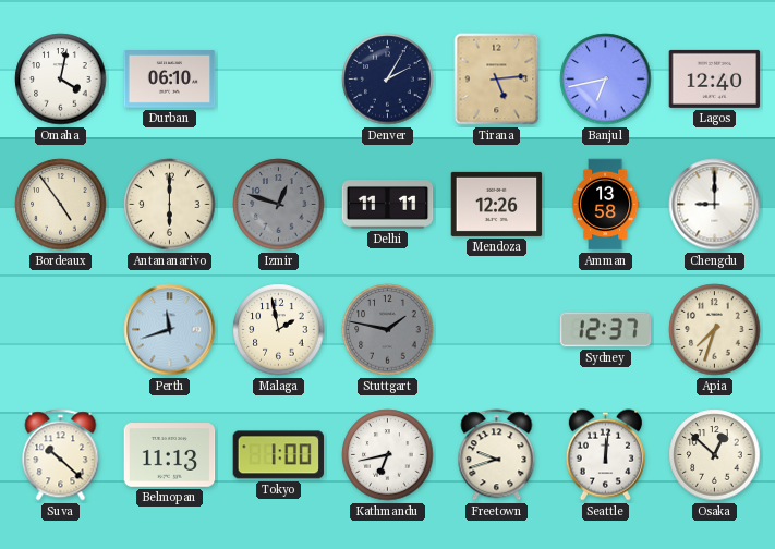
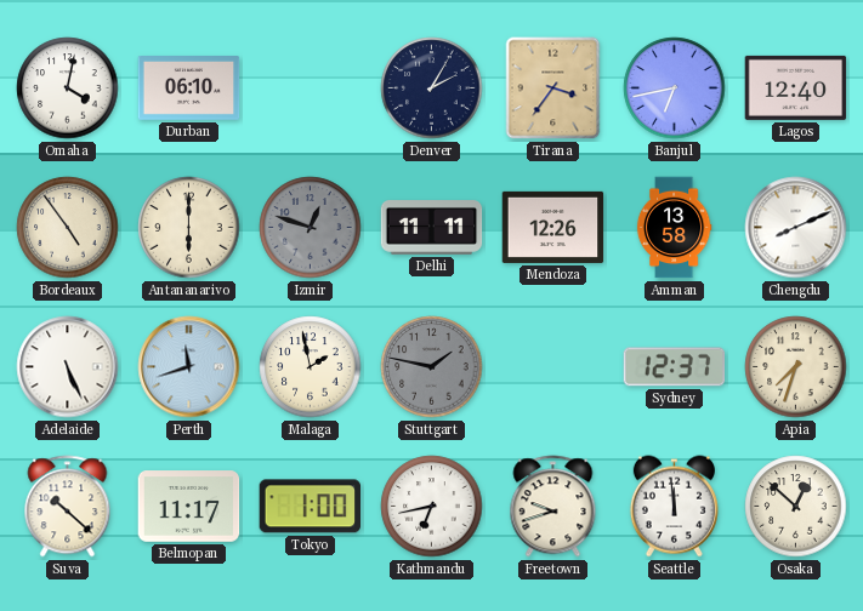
Tirana: 5:14 -> 3:36
Chengdu: 9:00 -> 8:11
Adelaide: none -> 5:26
Belmopan: 11:13 -> 11:17
Seattle: 12:01 -> 11:59
